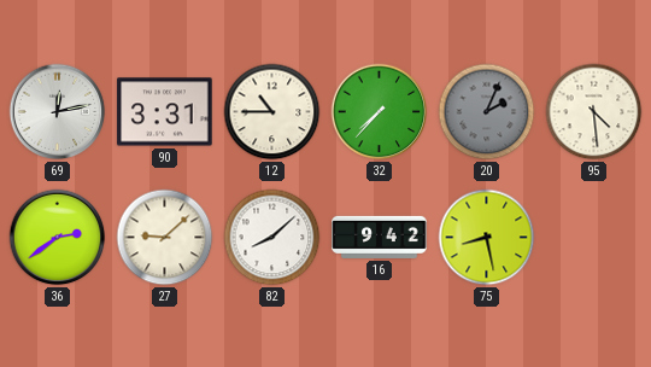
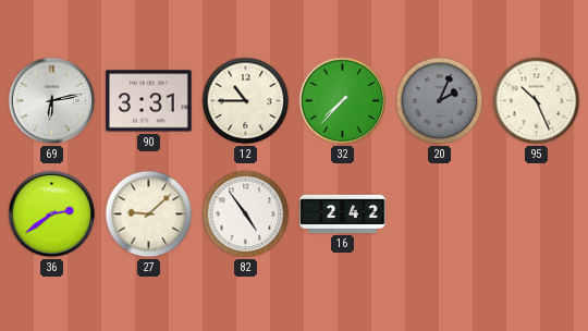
69: 12:13 -> 6:13
95: 4:29 -> 10:26
82: 8:08 -> 4:54
16: 9:42 -> 2:42
75: 8:28 -> none
